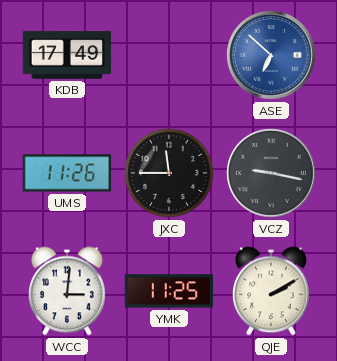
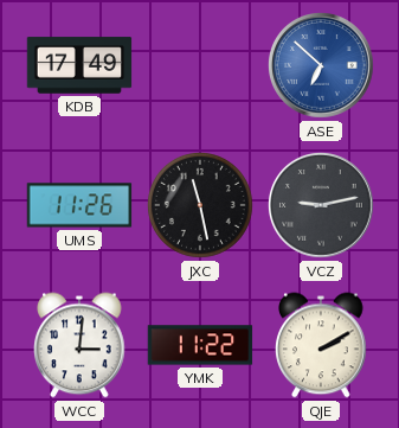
JXC: 11:45 -> 11:28
VCZ: 9:17 -> 9:13
YMK: 11:25 -> 11:22
